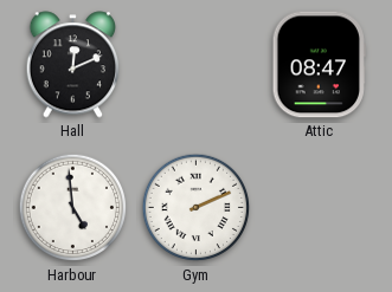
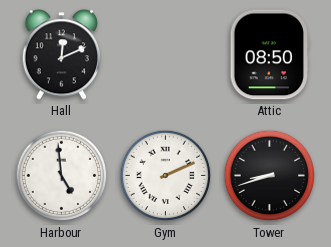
Attic: 08:47 -> 08:50
Tower: none -> 8:42
